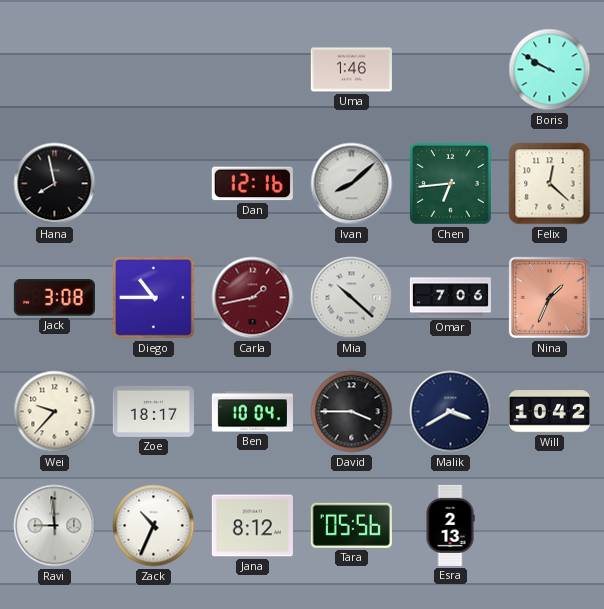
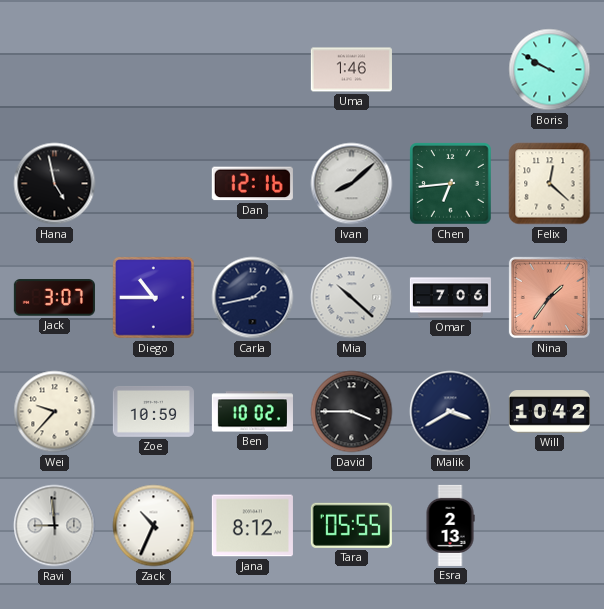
Hana: 7:58 -> 4:58
Jack: 3:08 -> 3:07
Carla dial: burgundy -> navy
Nina: 1:34 -> 1:36
Zoe: 18:17 -> 10:59
Ben: 10:04 -> 10:02
Tara: 05:56 -> 05:55
